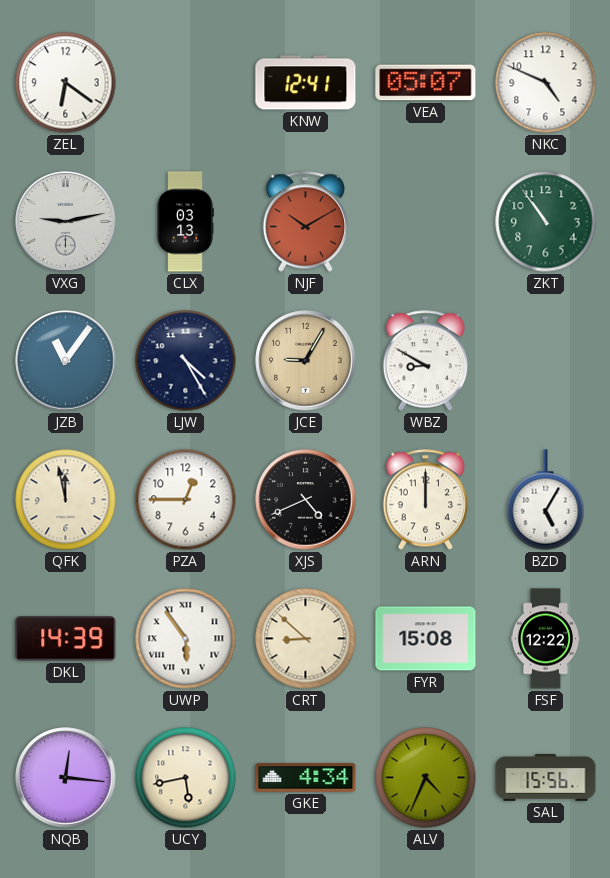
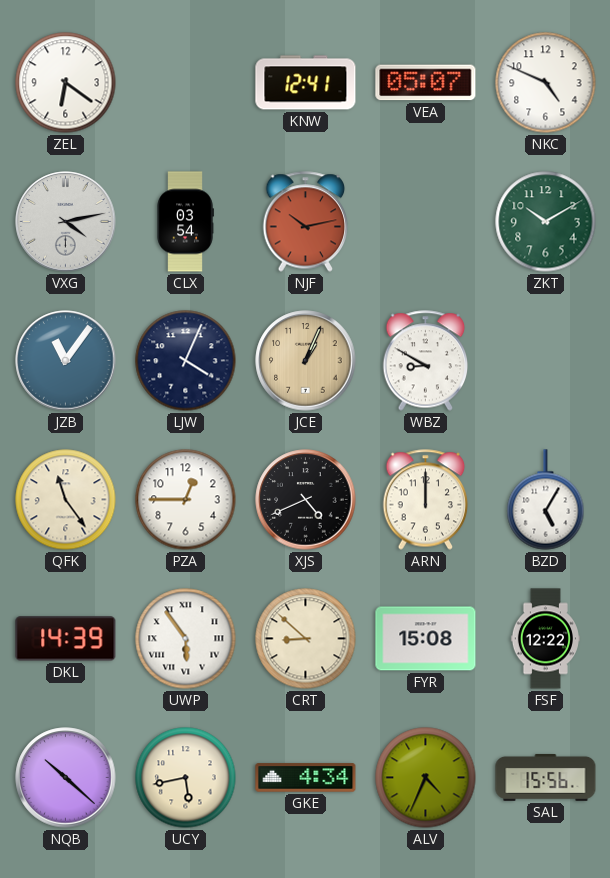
VXG: 9:13 -> 4:13
CLX: 03:13 -> 03:54
NJF: 10:10 -> 10:13
ZKT: 10:54 -> 10:10
LJW: 4:25 -> 4:04
JCE: 9:05 -> 1:04
QFK: 11:58 -> 11:24
NQB: 12:16 -> 10:22
